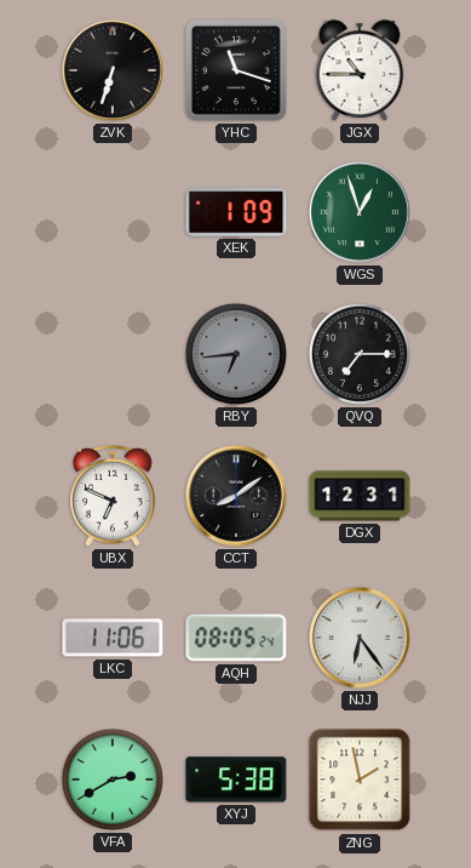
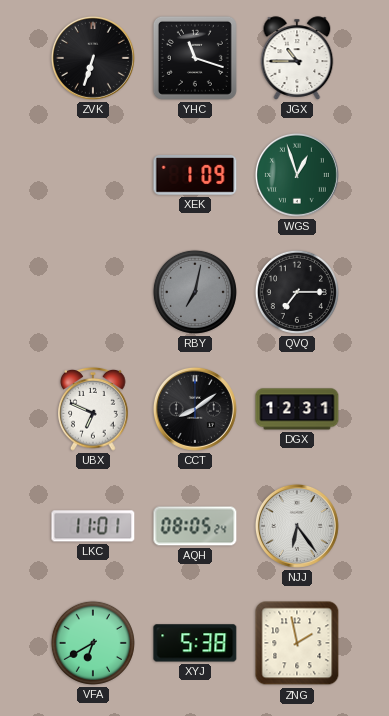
RBY: 6:44 -> 7:02
LKC: 11:06 -> 11:01
VFA: 2:40 -> 6:40
